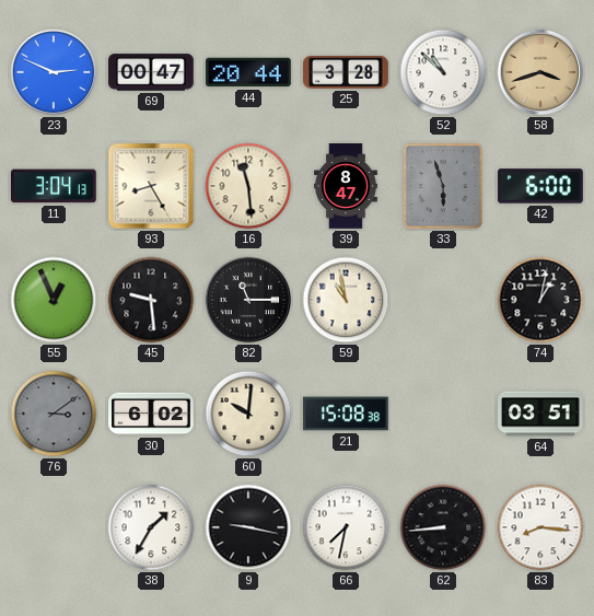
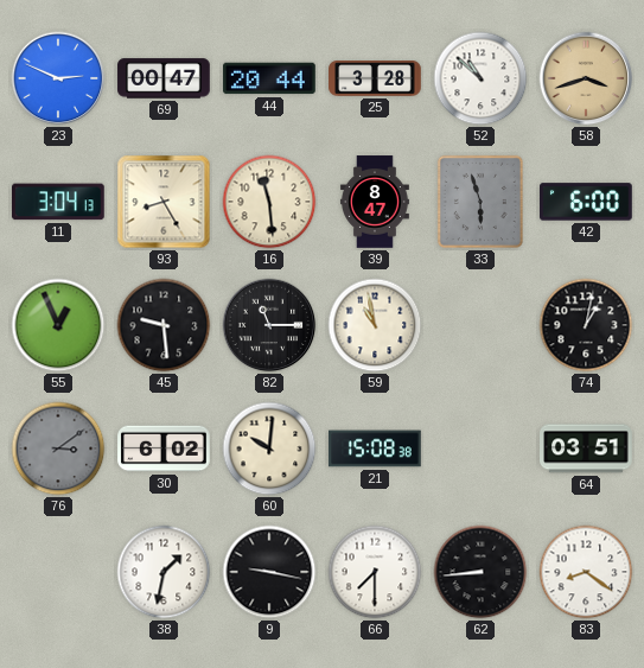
38: 1:35 -> 1:32
66: 7:32 -> 7:30
83: 8:16 -> 8:21
